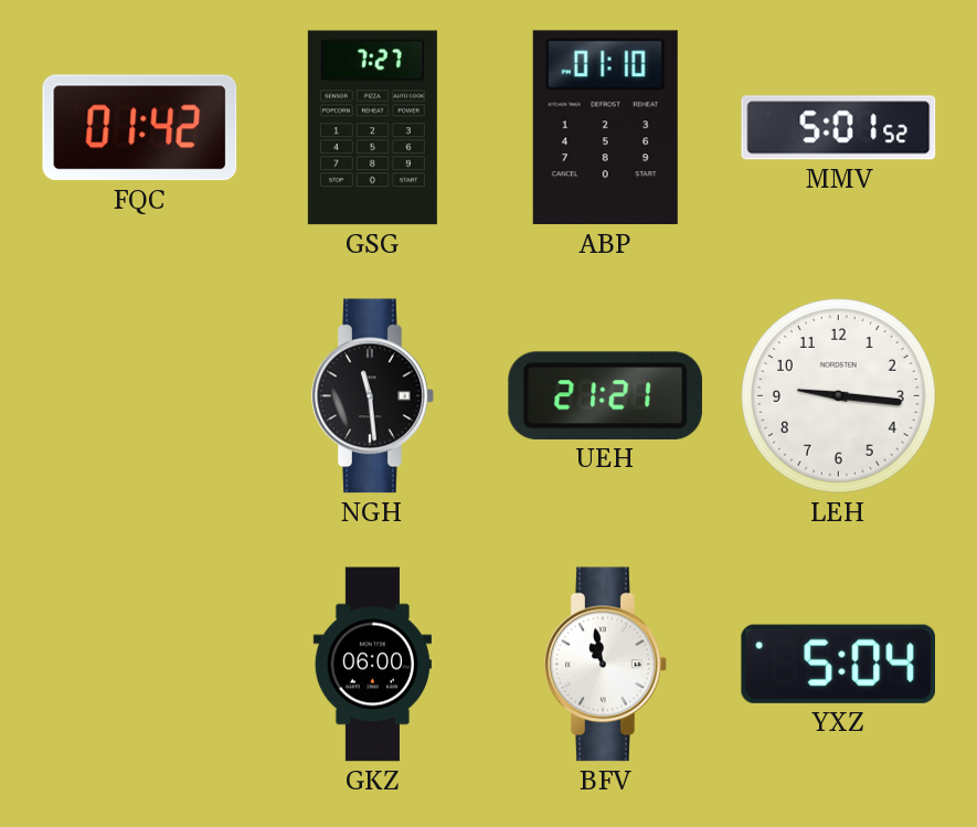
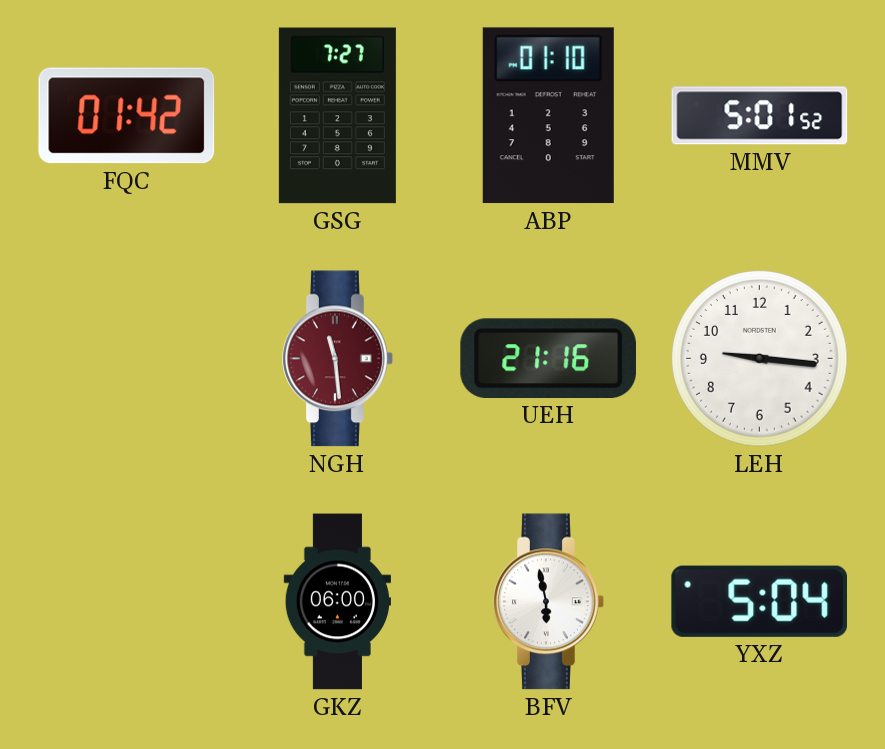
NGH dial: black -> burgundy
UEH: 21:21 -> 21:16
BFV: 10:58 -> 5:58
